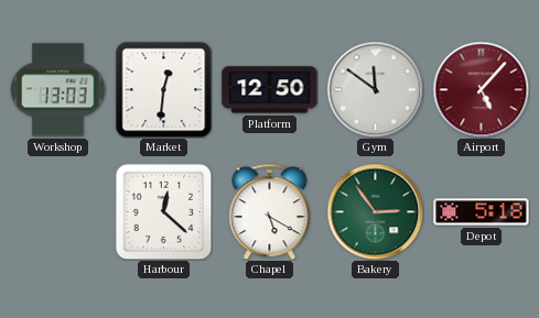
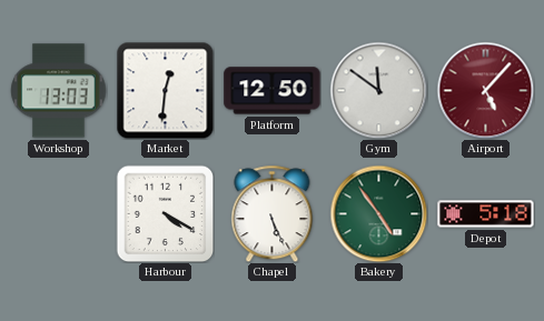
Harbour: 12:22 -> 4:20
Chapel: 5:20 -> 5:26
Bakery: 2:54 -> 4:54
